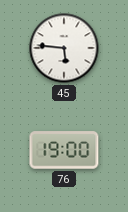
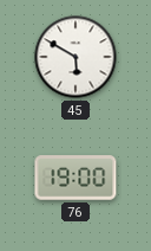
45: 5:46 -> 5:50
